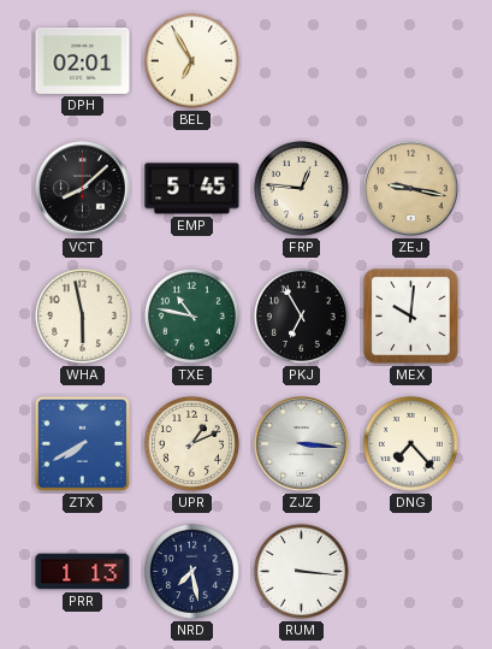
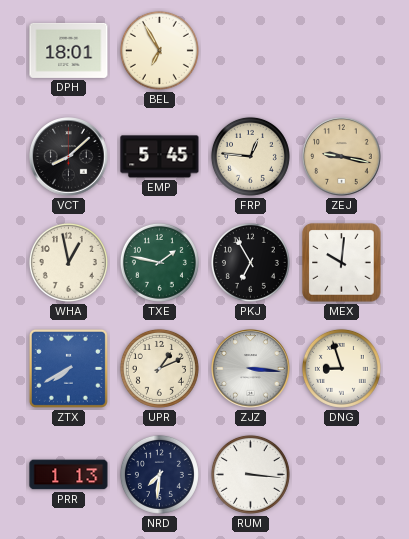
DPH: 02:01 -> 18:01
WHA: 5:58 -> 12:58
TXE: 10:47 -> 1:47
DNG: 7:23 -> 8:57
NRD: 7:28 -> 7:31
